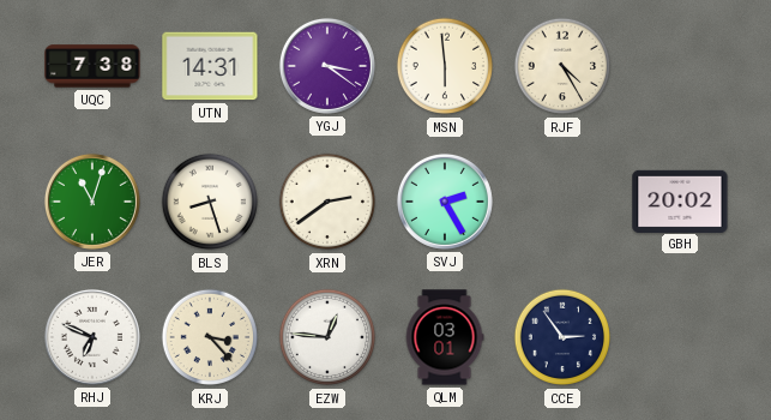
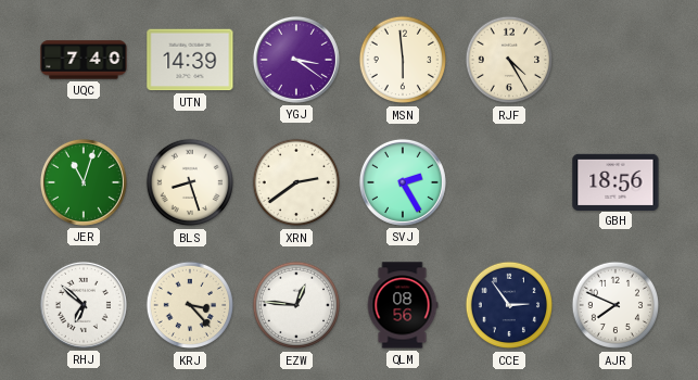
UQC: 7:38 -> 7:40
UTN: 14:31 -> 14:39
GBH: 20:02 -> 18:56
RHJ: 6:49 -> 6:52
QLM: 03:01 -> 08:56
AJR: none -> 7:49
